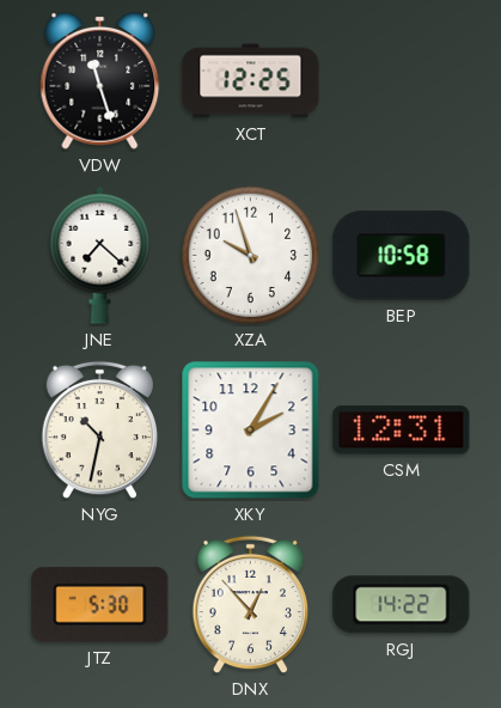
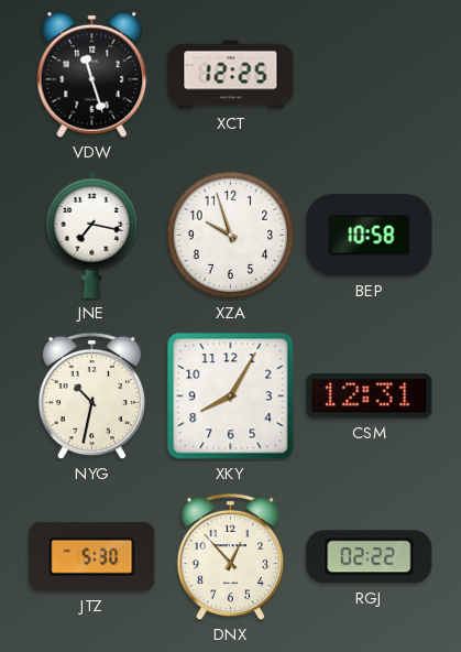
JNE: 7:22 -> 7:17
XKY: 2:05 -> 8:05
RGJ: 14:22 -> 02:22
